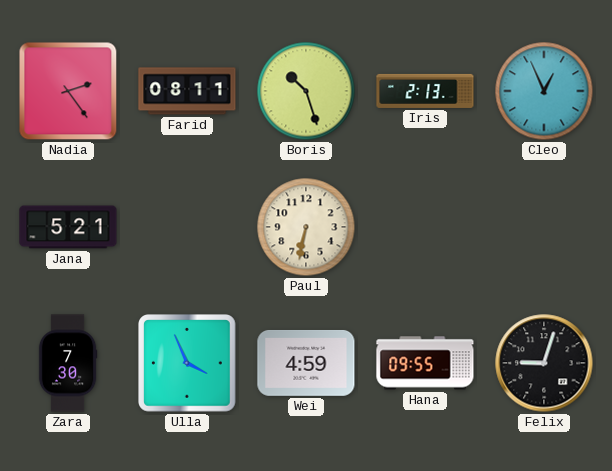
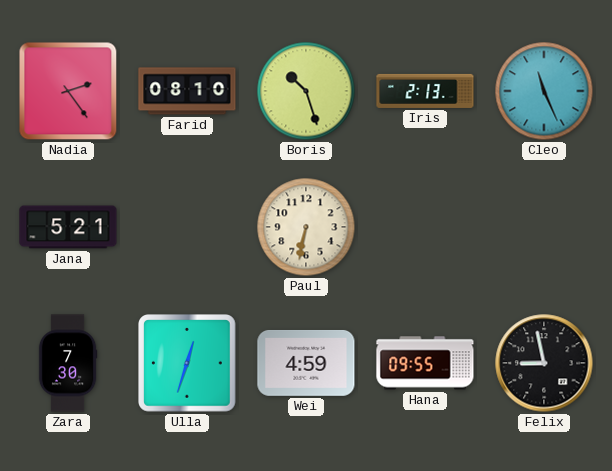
Farid: 08:11 -> 08:10
Cleo: 12:56 -> 11:26
Ulla: 3:56 -> 12:33
Felix: 9:03 -> 8:58
